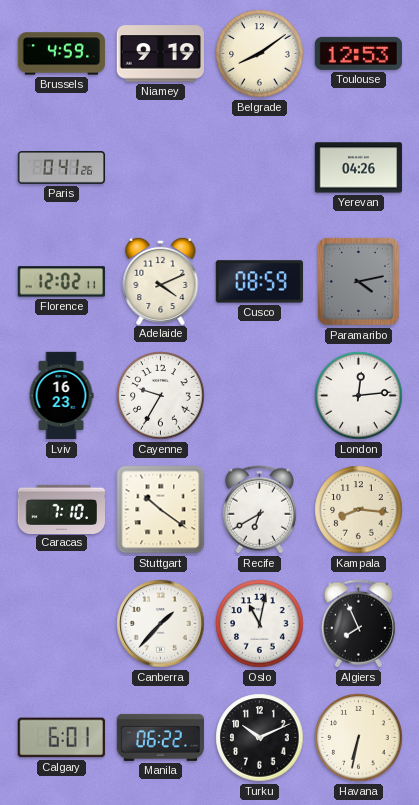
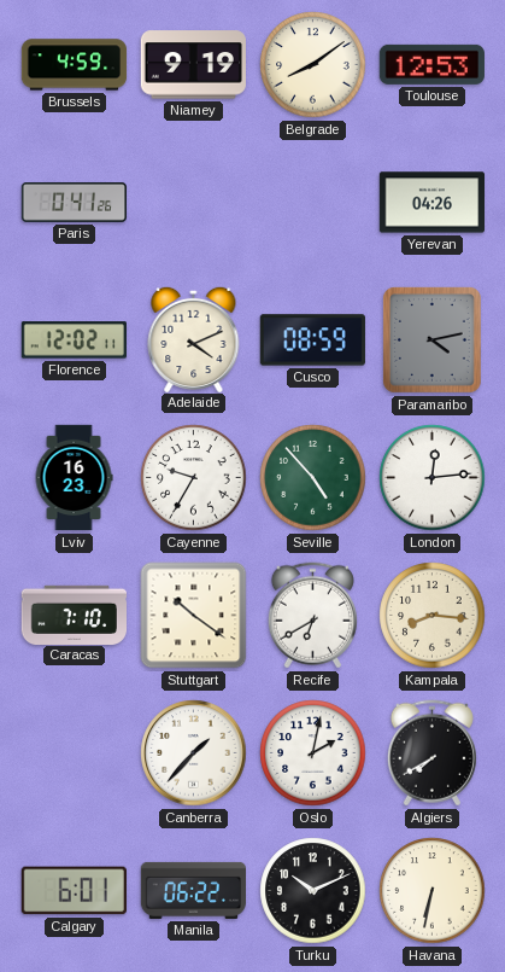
Seville: none -> 4:53
Oslo: 11:02 -> 2:02
Algiers: 7:56 -> 7:40
